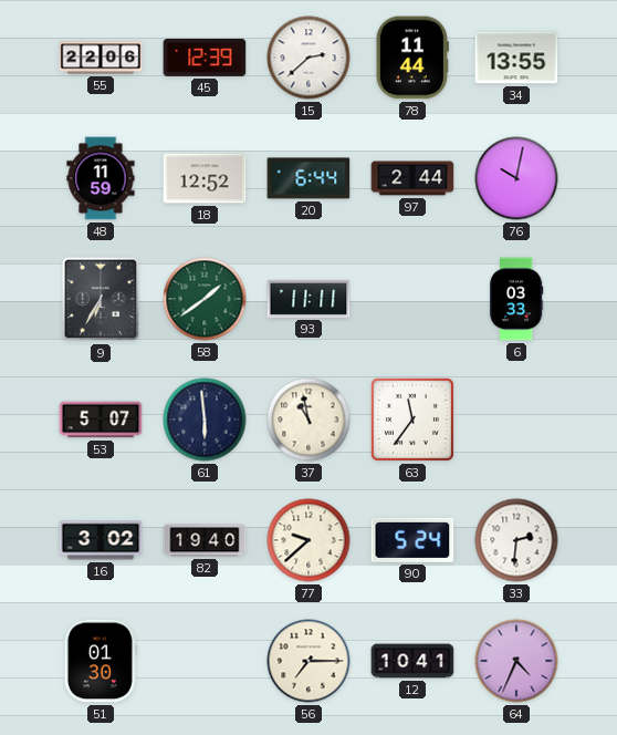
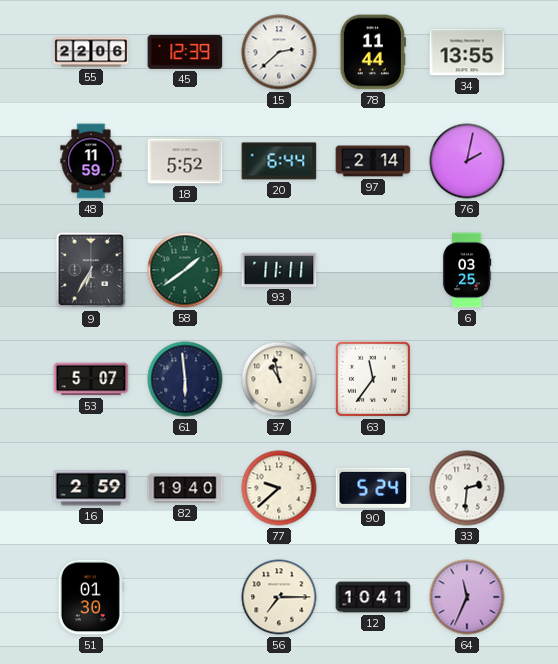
18: 12:52 -> 5:52
97: 2:44 -> 2:14
76: 10:02 -> 2:02
6: 03:33 -> 03:25
16: 3:02 -> 2:59
64: 4:34 -> 11:34
